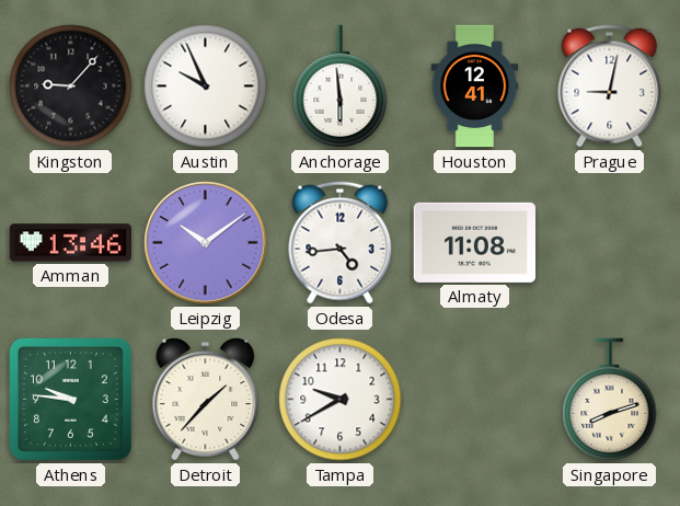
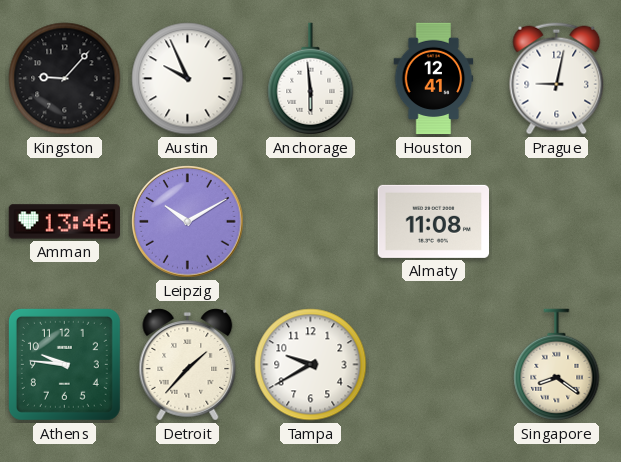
Leipzig: 10:09 -> 10:10
Odesa: 4:44 -> none
Singapore: 8:12 -> 8:21
